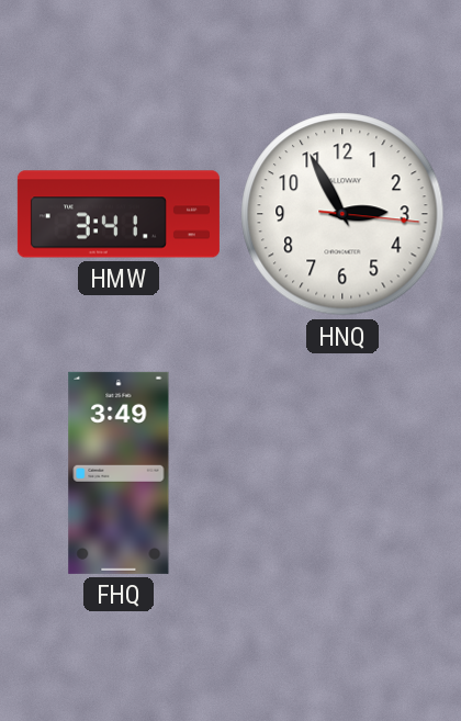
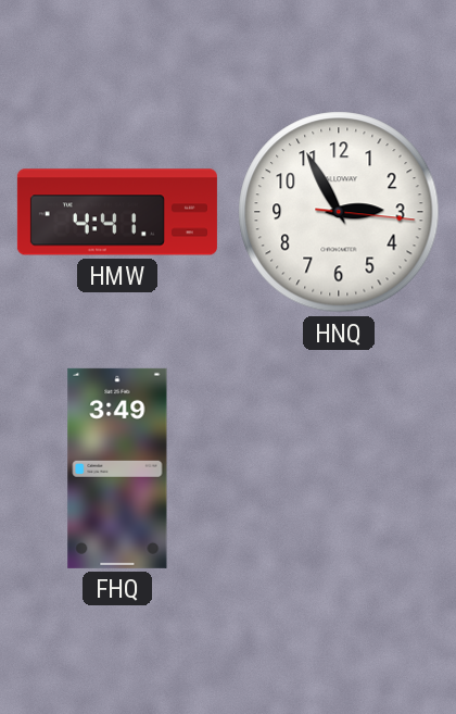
HMW: 3:41 -> 4:41
